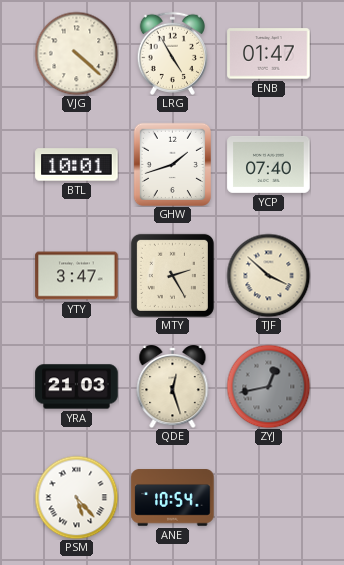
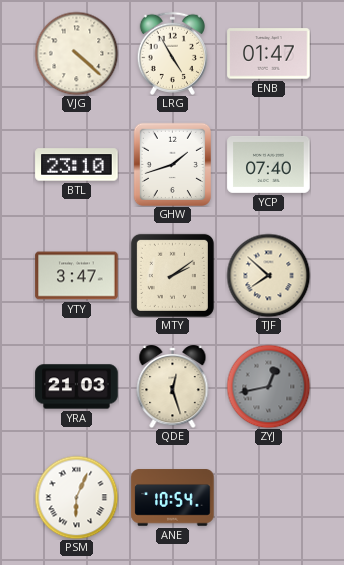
BTL: 10:01 -> 23:10
MTY: 2:25 -> 2:09
TJF: 3:52 -> 7:52
PSM: 5:23 -> 6:04
